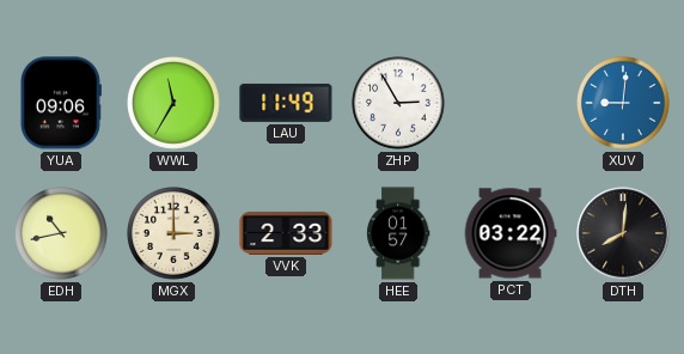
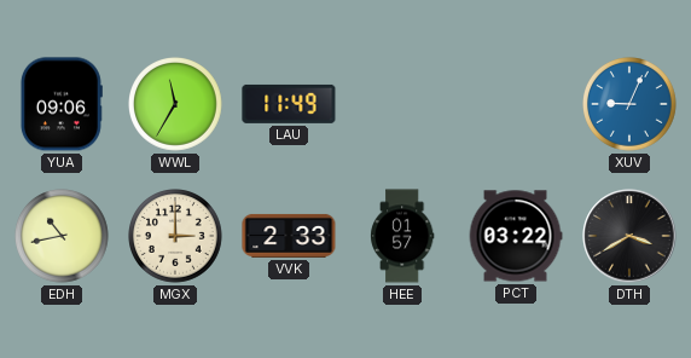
ZHP: 2:55 -> none
XUV: 9:01 -> 9:04
DTH: 8:01 -> 3:40
